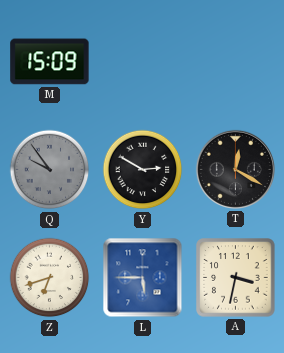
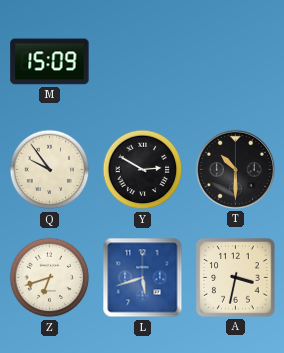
Q dial: grey -> cream
T: 12:20 -> 10:30
L: 5:45 -> 5:42
